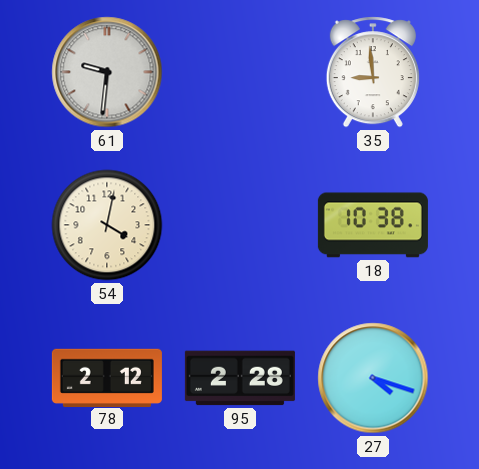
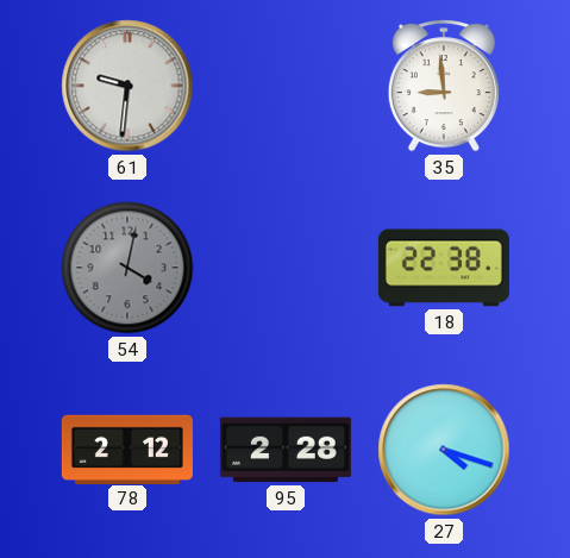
54 dial: cream -> grey
18: 10:38 -> 22:38
